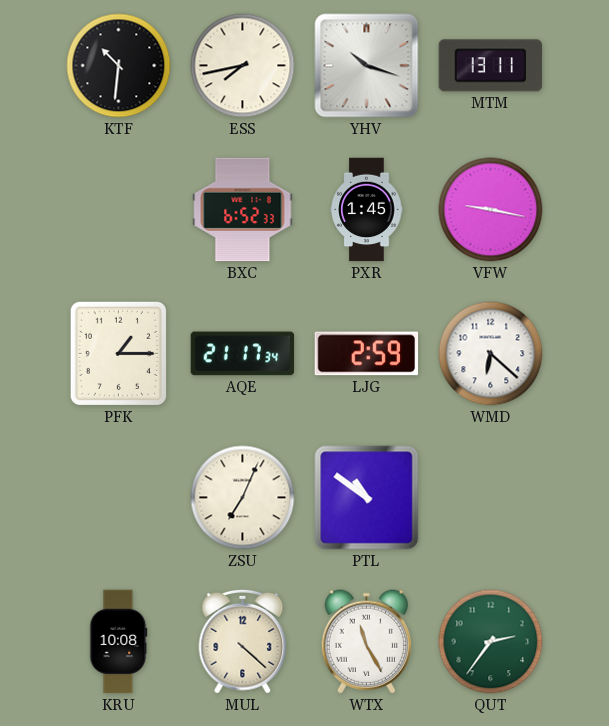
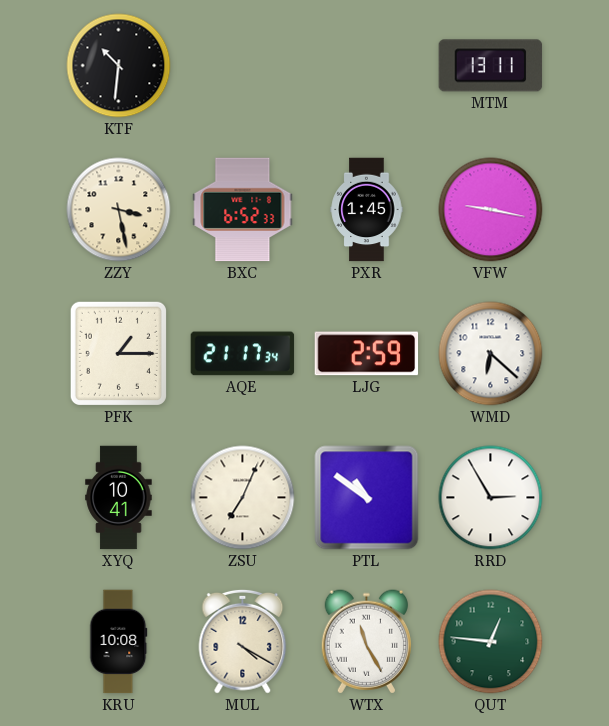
ESS: 7:43 -> none
YHV: 10:18 -> none
ZZY: none -> 3:28
XYQ: none -> 10:41
RRD: none -> 2:55
MUL: 4:22 -> 4:20
QUT: 2:36 -> 12:46
